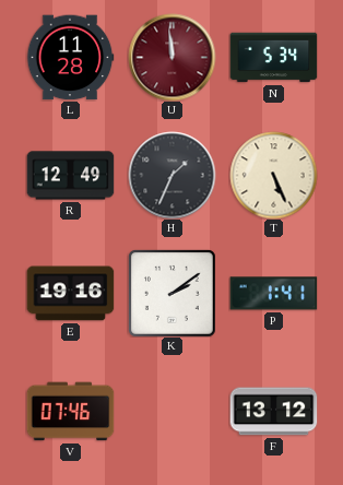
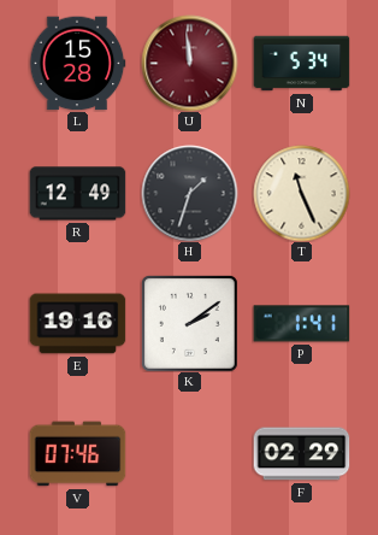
L: 11:28 -> 15:28
H: 1:34 -> 1:33
T: 5:26 -> 11:26
F: 13:12 -> 02:29
